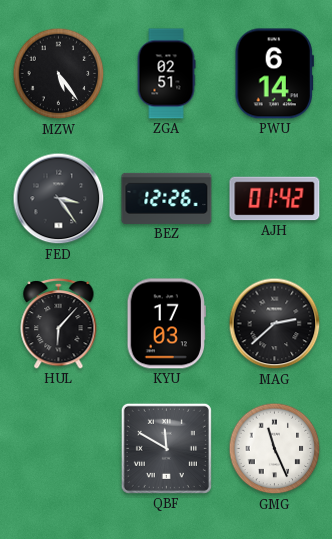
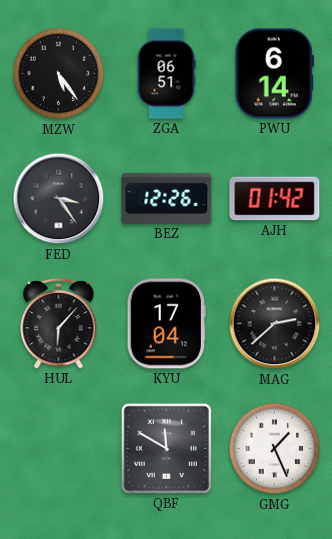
ZGA: 02:51 -> 06:51
KYU: 17:03 -> 17:04
GMG: 11:26 -> 1:26
